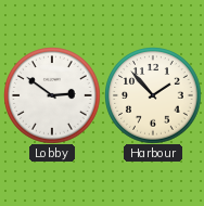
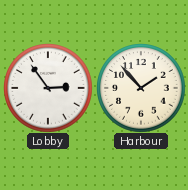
Lobby: 2:51 -> 2:54
